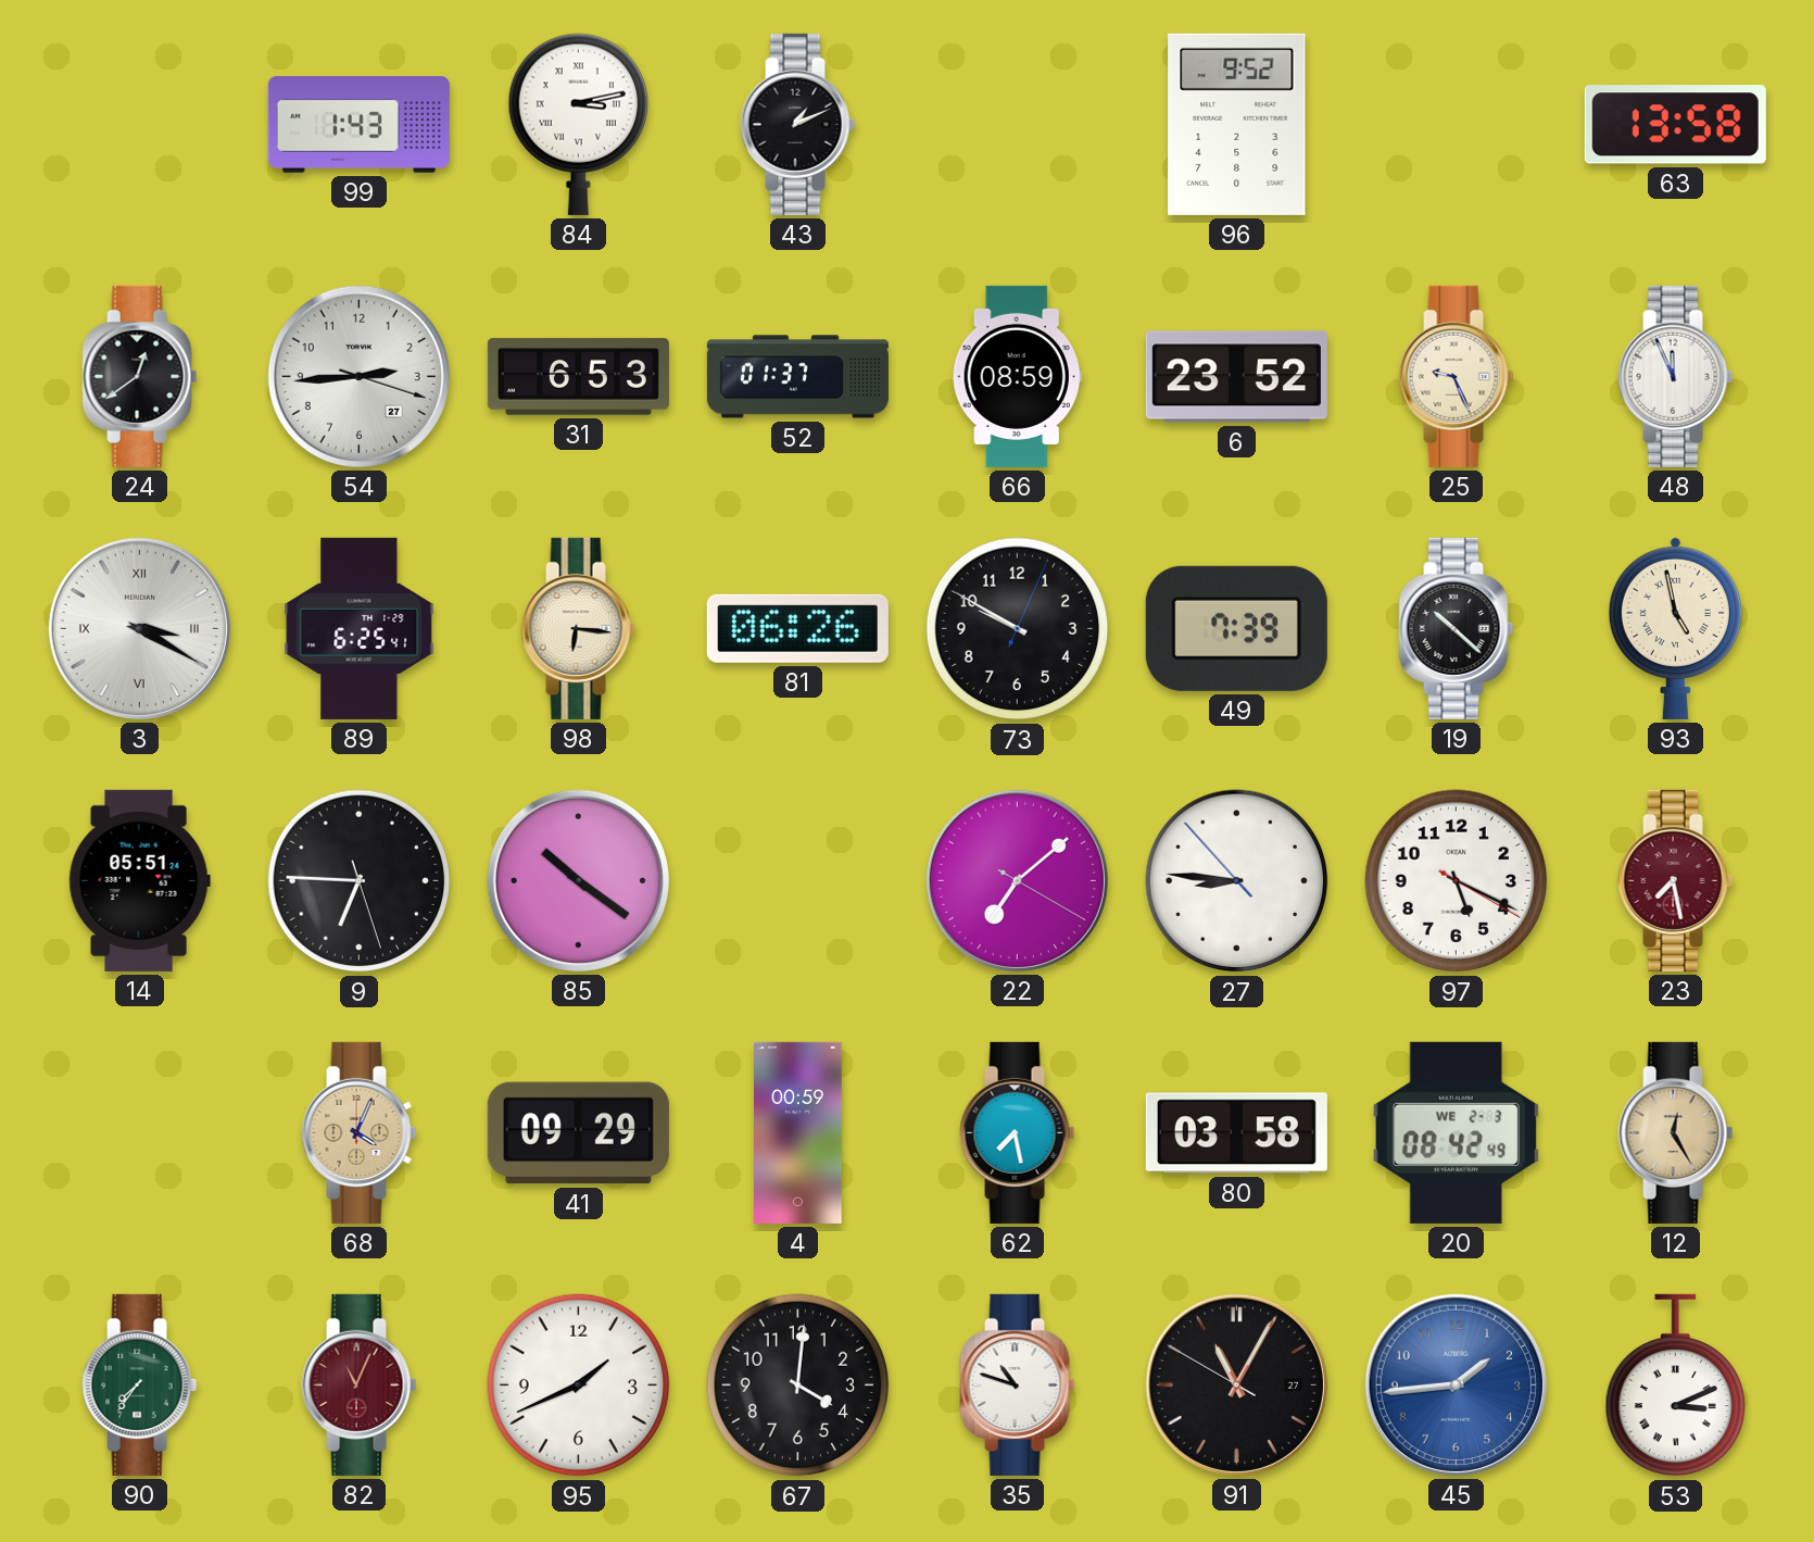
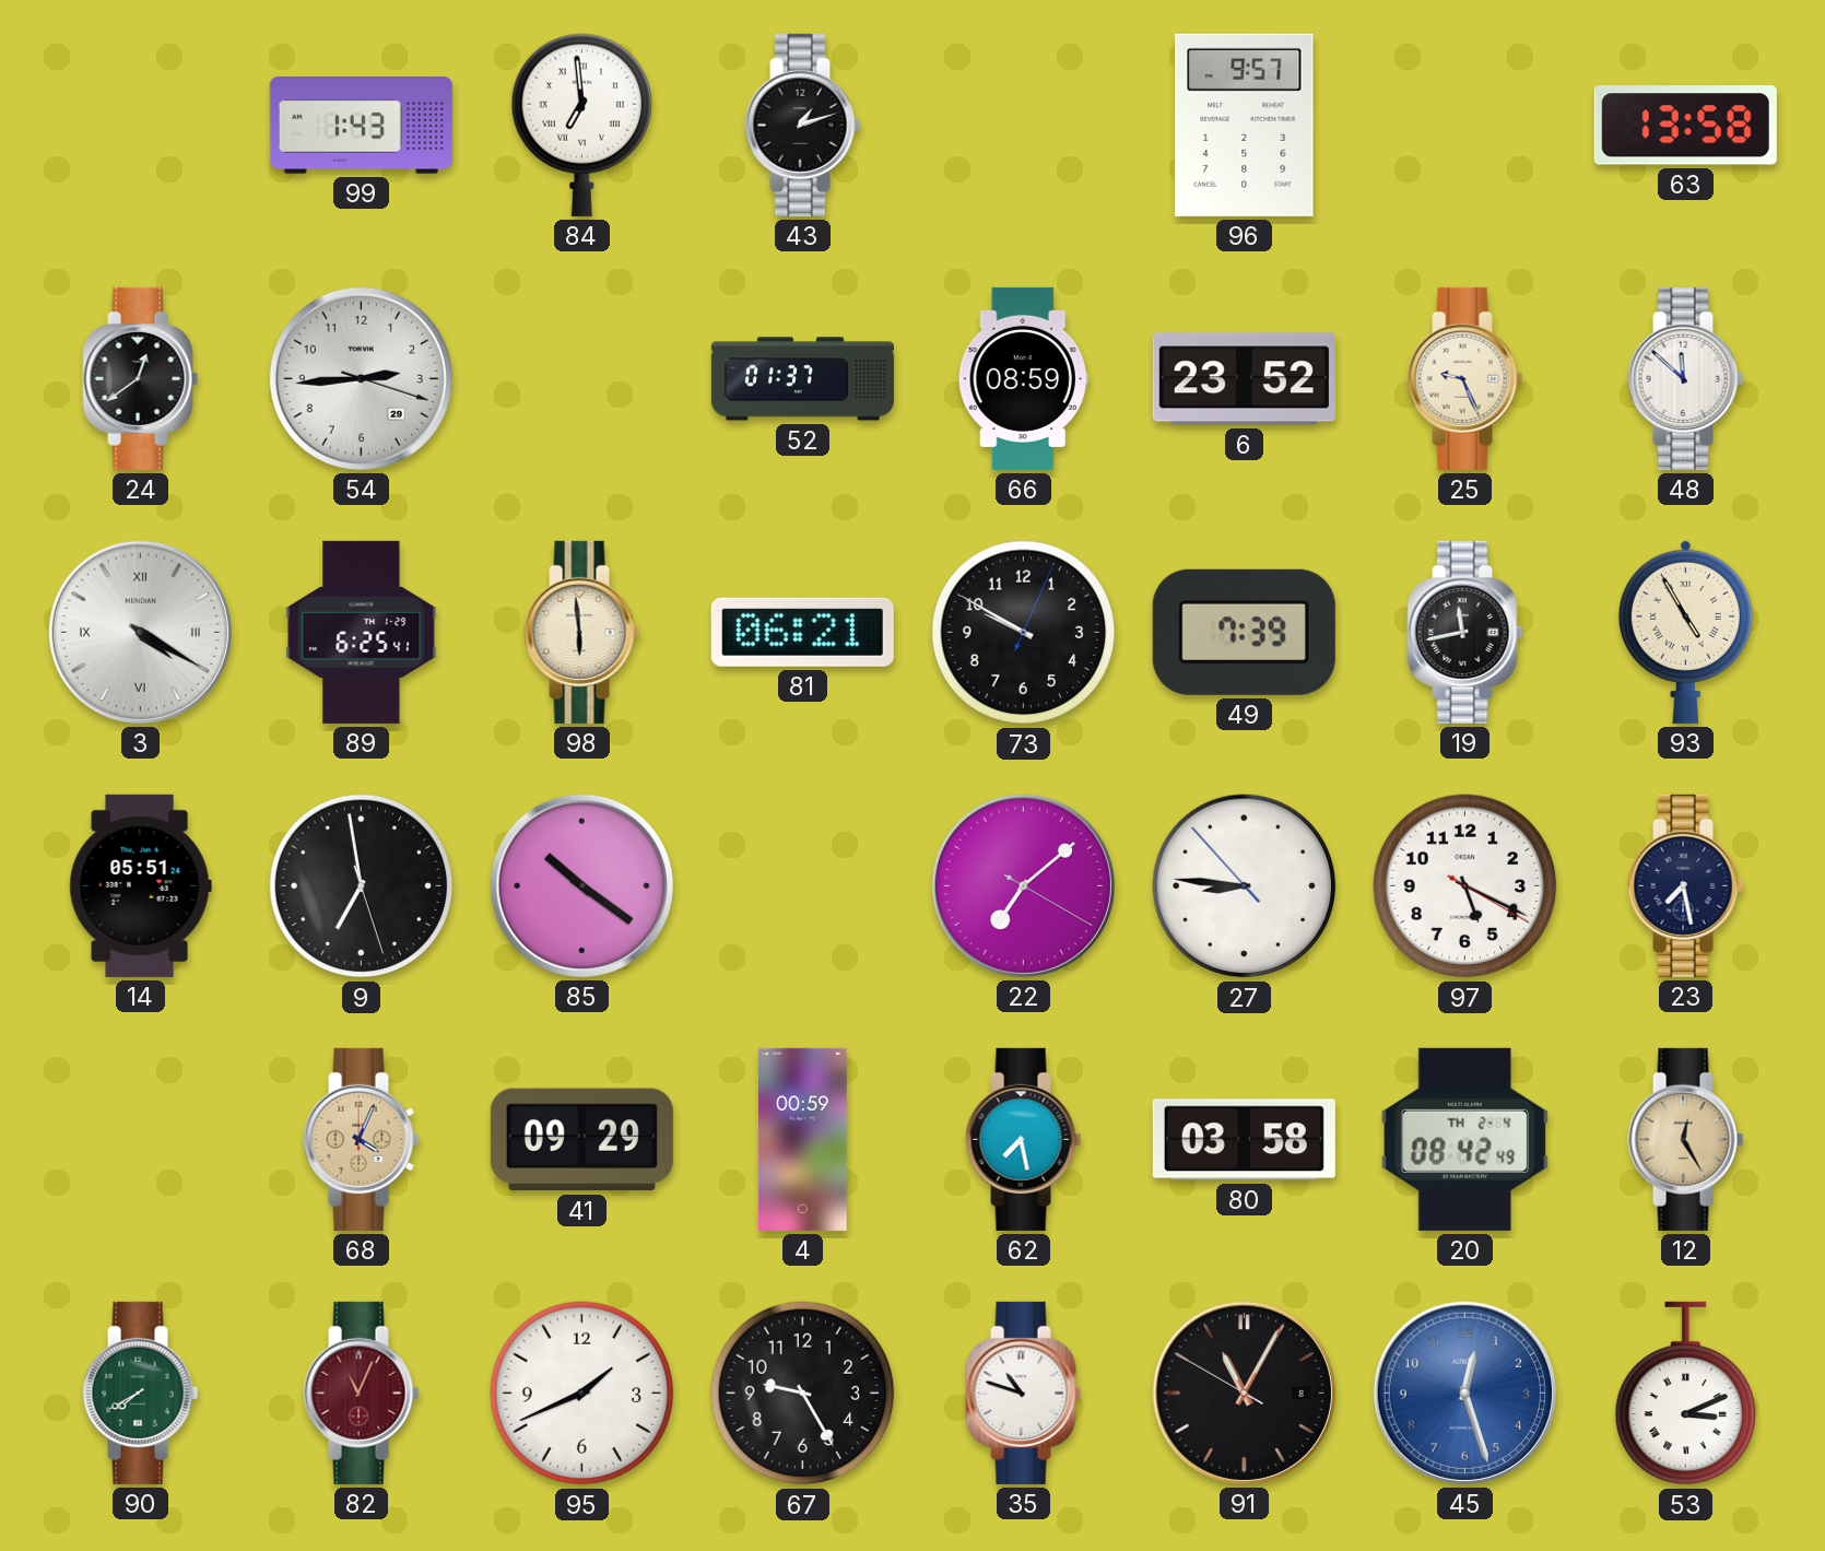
84: 3:13 -> 6:59
43: 1:11 -> 1:12
96: 9:52 -> 9:57
54 date: 27 -> 29
31: 6:53 -> none
48: 11:56 -> 11:52
3: 3:20 -> 4:20
98: 6:16 -> 5:59
81: 06:26 -> 06:21
19: 10:22 -> 11:43
93: 4:58 -> 4:55
9: 6:45 -> 6:58
23 dial: burgundy -> navy
20 date: WE 2-3 -> TH 2-4
90: 7:36 -> 7:40
67: 4:01 -> 9:25
91 date: 27 -> 8
45: 1:44 -> 12:27
